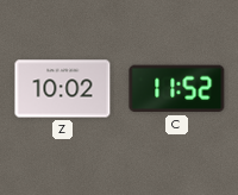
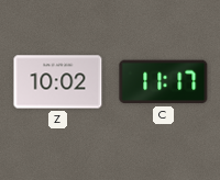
C: 11:52 -> 11:17
